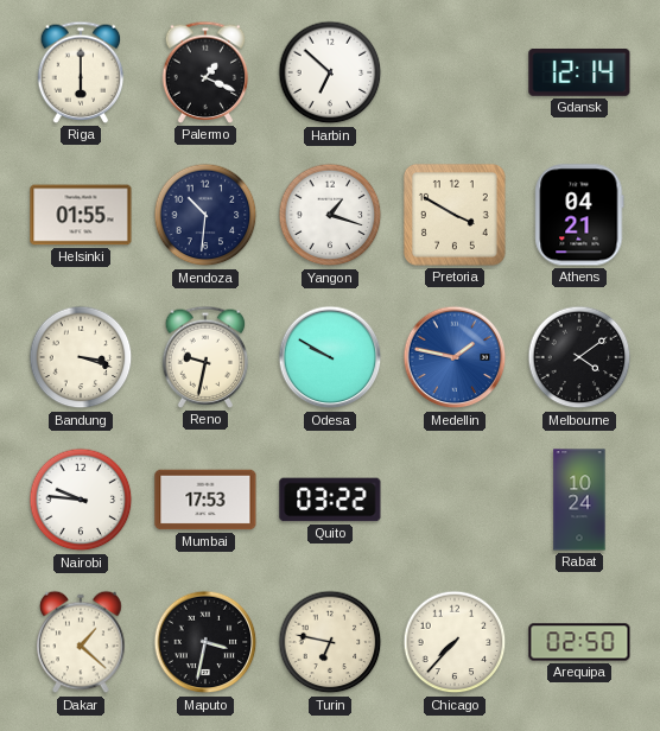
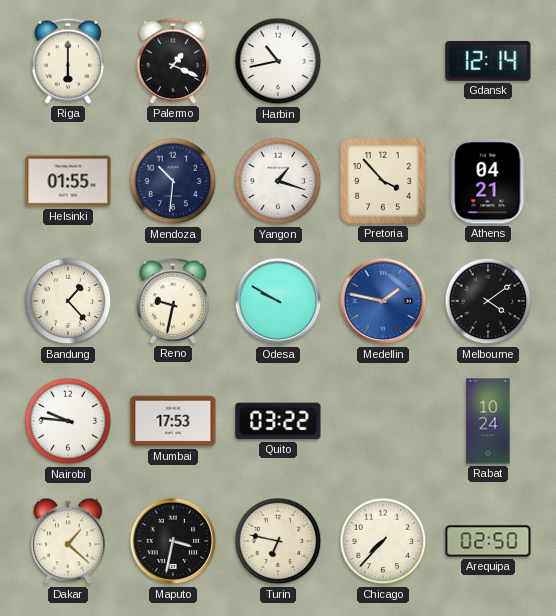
Harbin: 6:52 -> 10:43
Pretoria: 3:50 -> 3:53
Bandung: 3:18 -> 1:23
